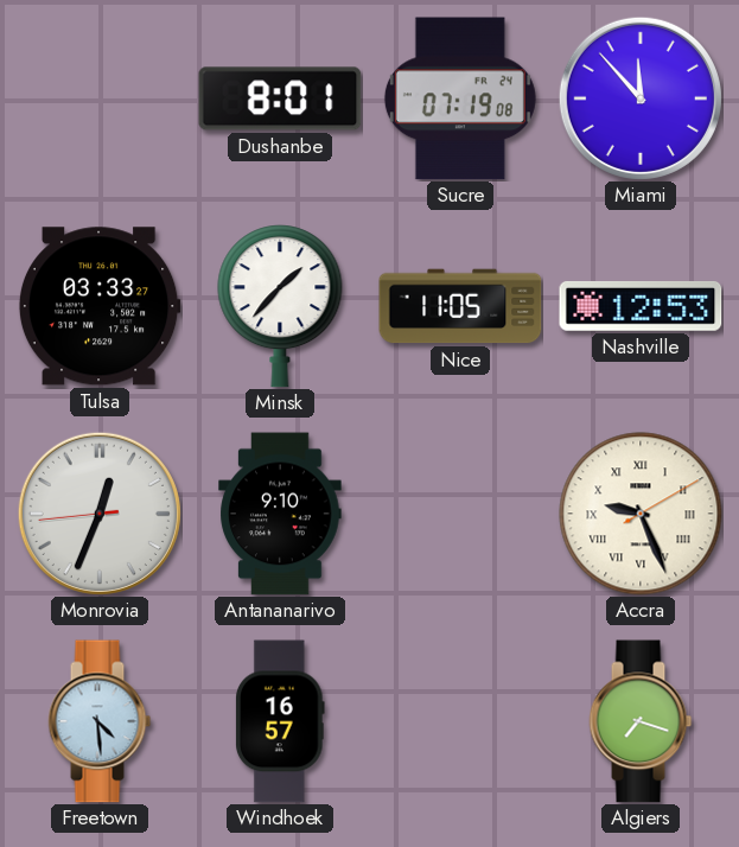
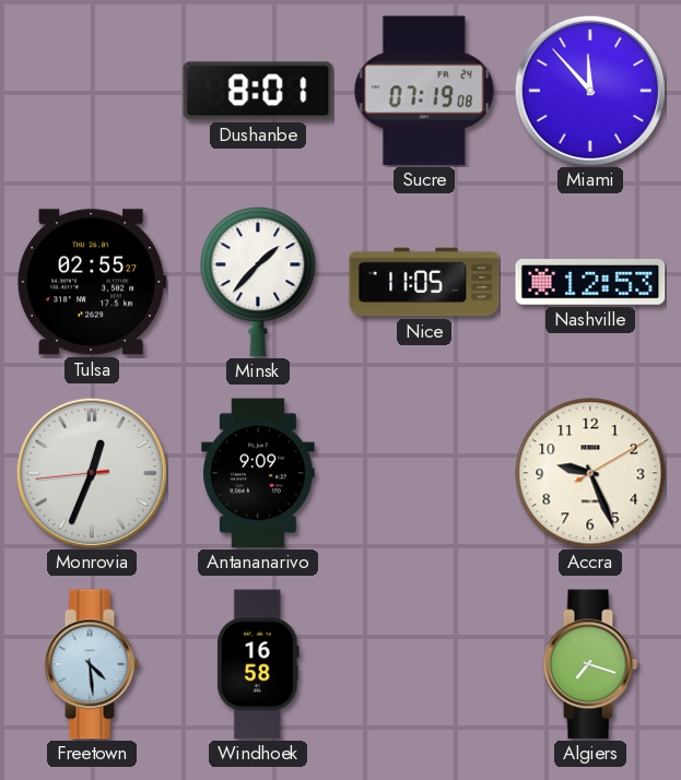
Tulsa: 03:33 -> 02:55
Antananarivo: 9:10 -> 9:09
Accra numerals: Roman -> Arabic
Windhoek: 16:57 -> 16:58
